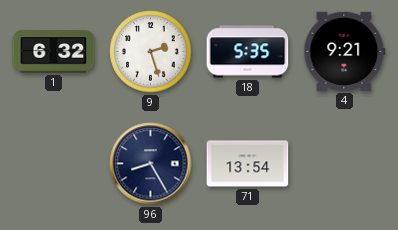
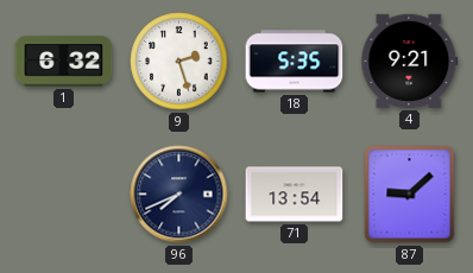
96: 8:25 -> 7:41
87: none -> 9:08
